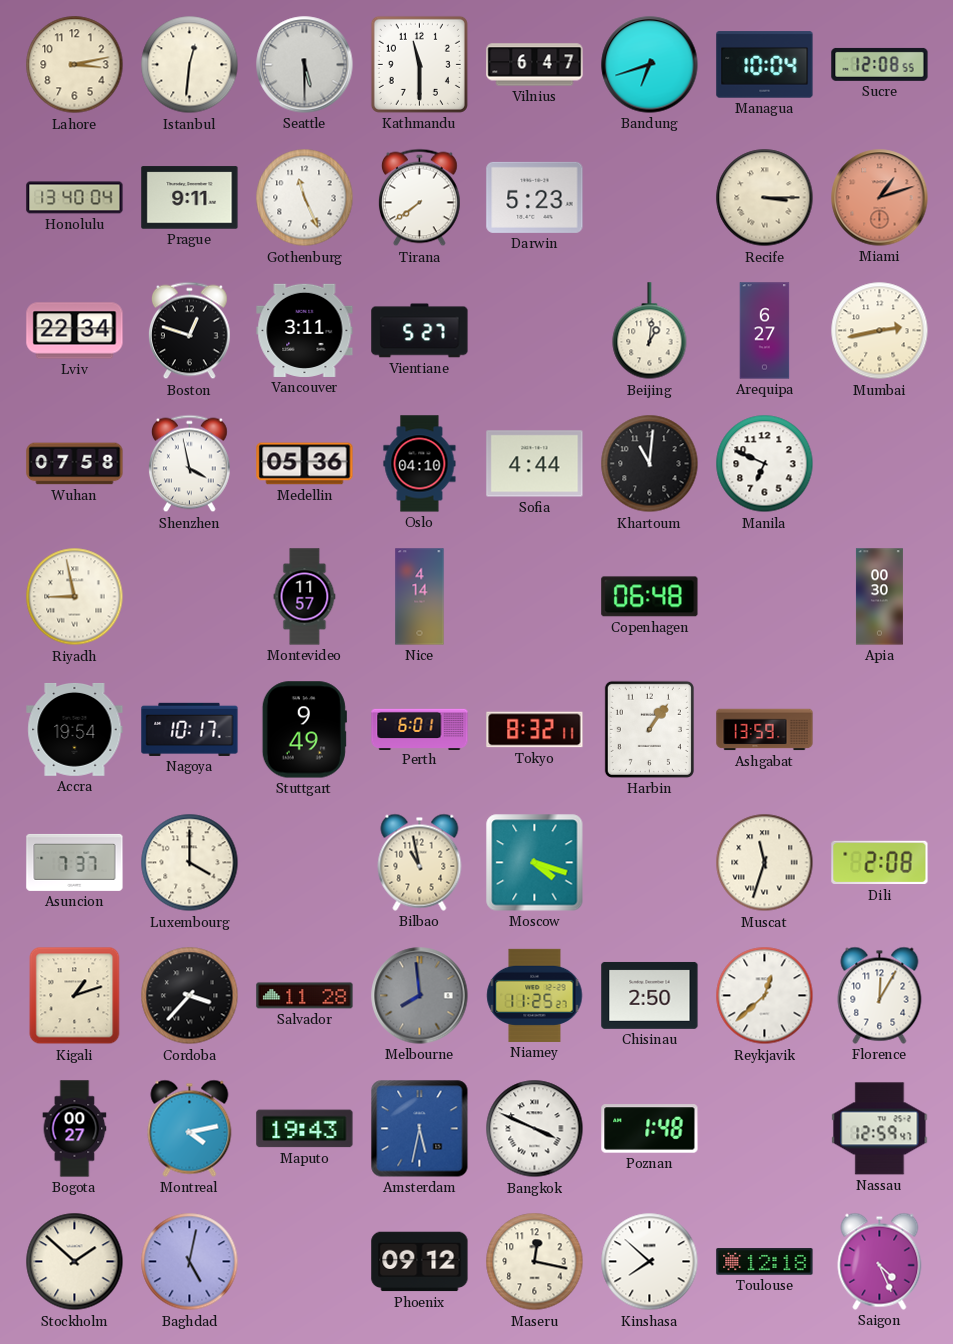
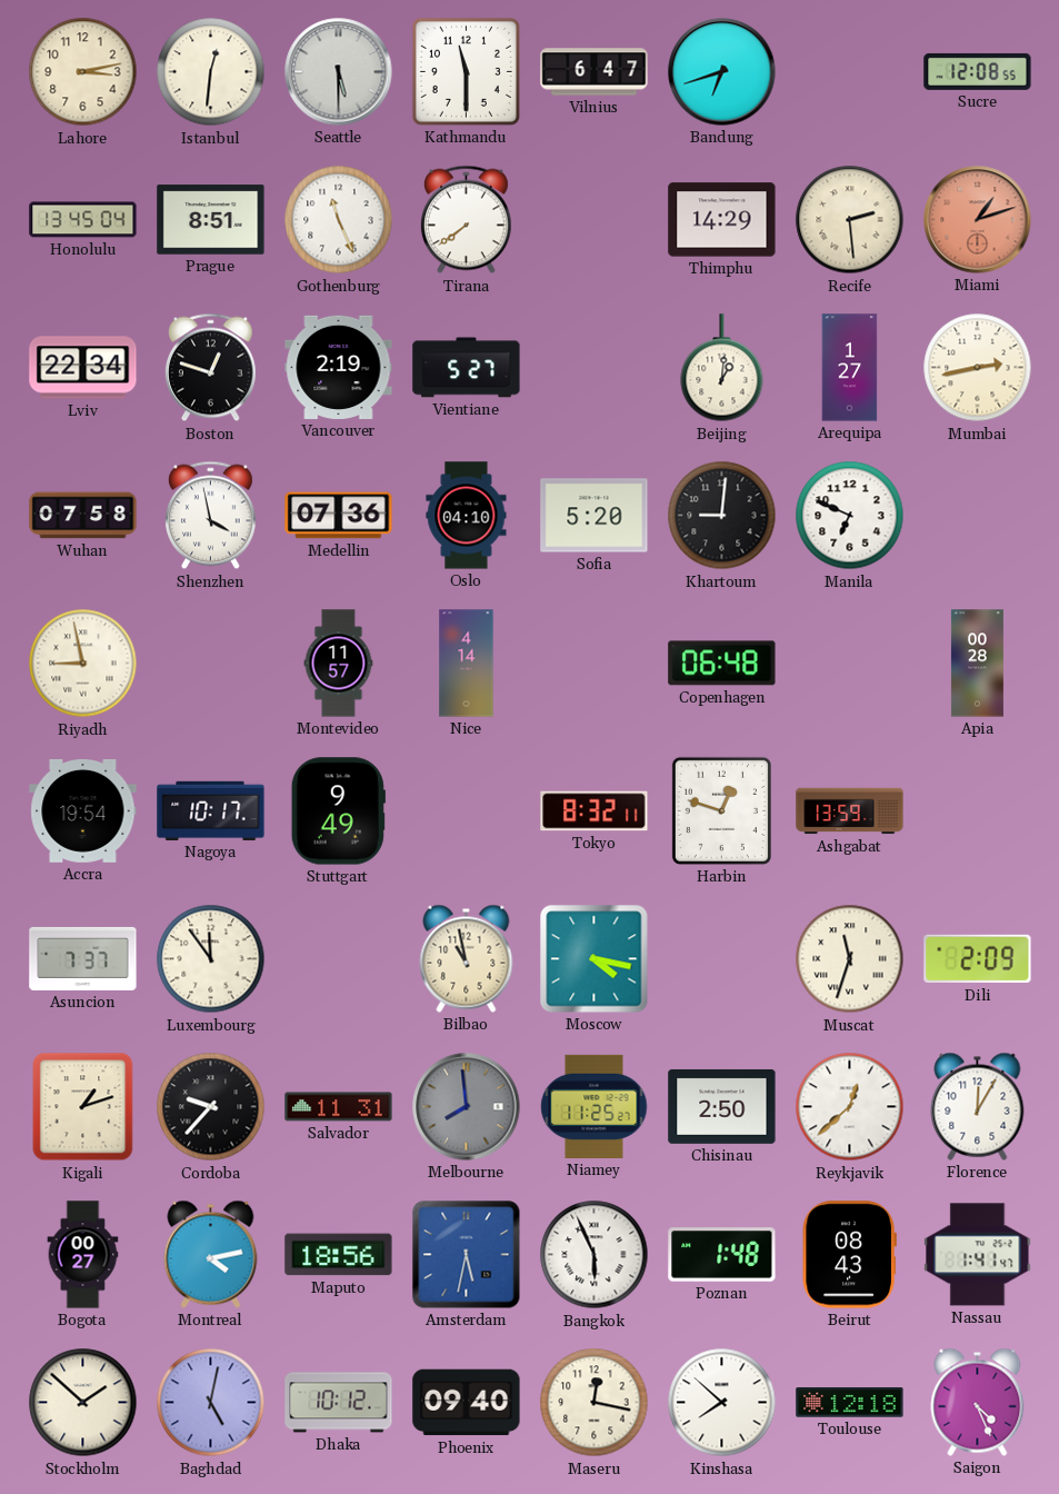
Managua: 10:04 -> none
Honolulu: 13:40 -> 13:45
Prague: 9:11 -> 8:51
Darwin: 5:23 -> none
Thimphu: none -> 14:29
Recife: 3:15 -> 2:29
Vancouver: 3:11 -> 2:19
Arequipa: 6:27 -> 1:27
Medellin: 05:36 -> 07:36
Sofia: 4:44 -> 5:20
Khartoum: 11:01 -> 9:01
Apia: 00:30 -> 00:28
Perth: 6:01 -> none
Harbin: 1:06 -> 12:48
Luxembourg: 4:00 -> 11:54
Moscow: 4:18 -> 4:17
Dili: 2:08 -> 2:09
Cordoba: 3:37 -> 9:37
Salvador: 11:28 -> 11:31
Maputo: 19:43 -> 18:56
Bangkok: 3:49 -> 5:56
Beirut: none -> 08:43
Nassau: 12:59 -> 1:41
Dhaka: none -> 10:12
Phoenix: 09:12 -> 09:40
